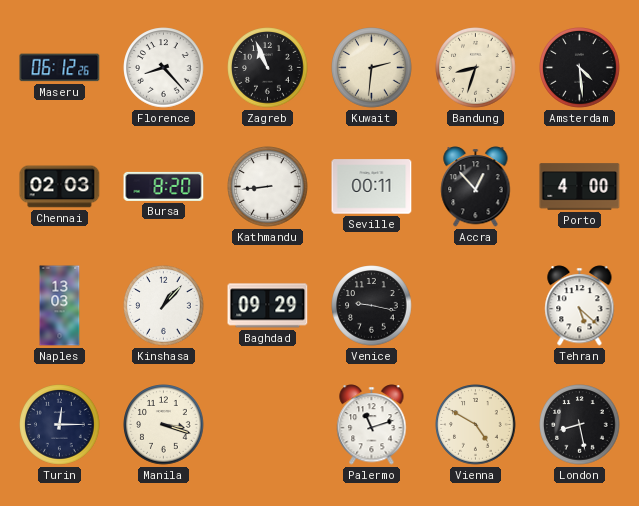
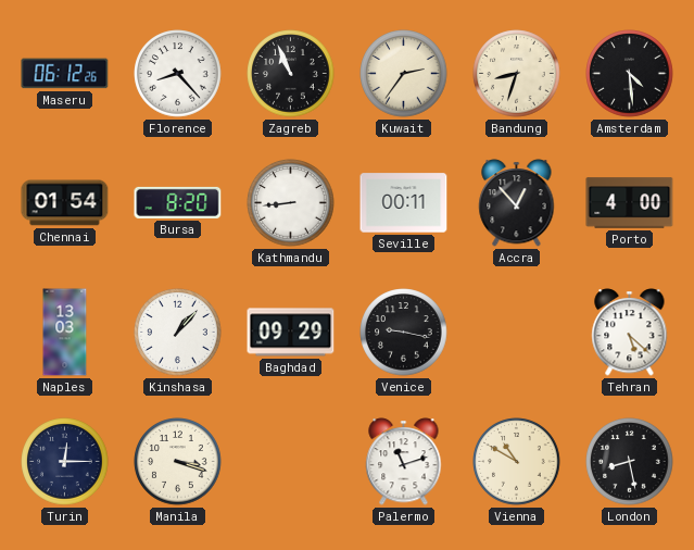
Kuwait: 2:31 -> 2:36
Chennai: 02:03 -> 01:54
Vienna: 4:50 -> 10:50
